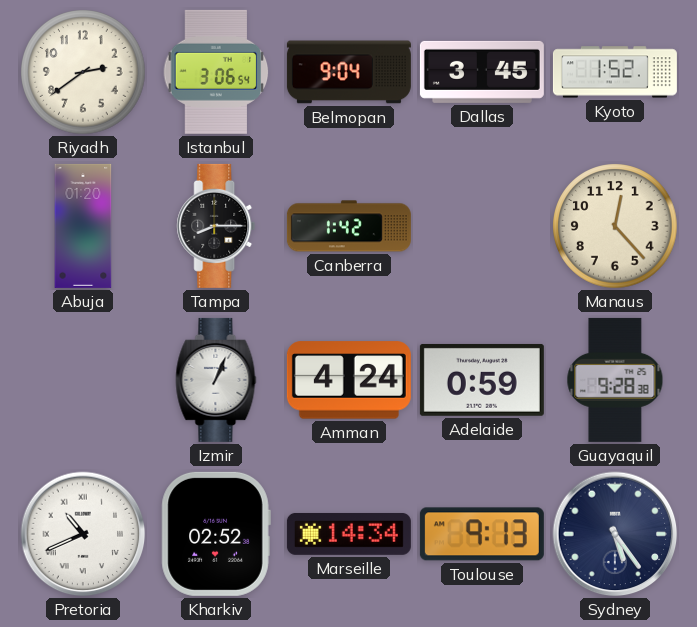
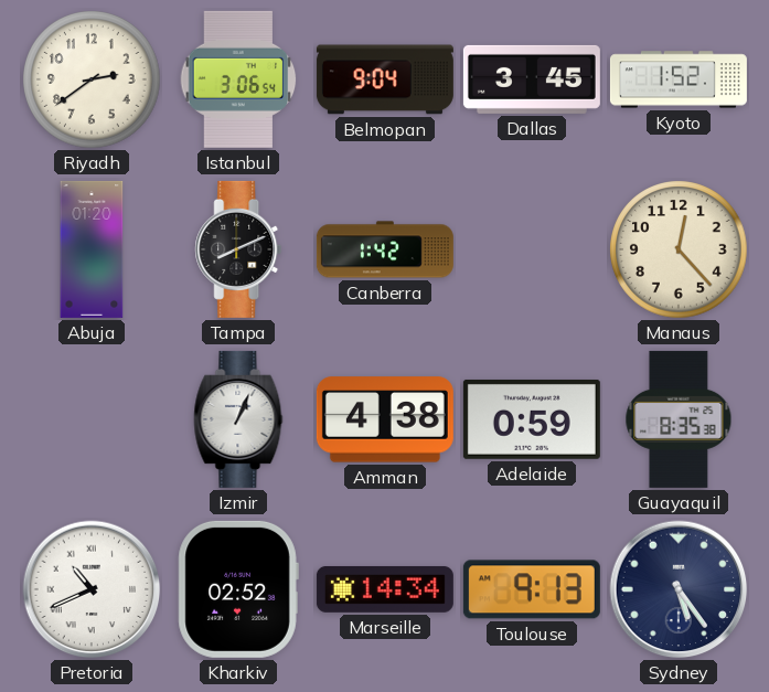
Tampa: 8:15 -> 8:11
Amman: 4:24 -> 4:38
Guayaquil: 9:28 -> 8:35
